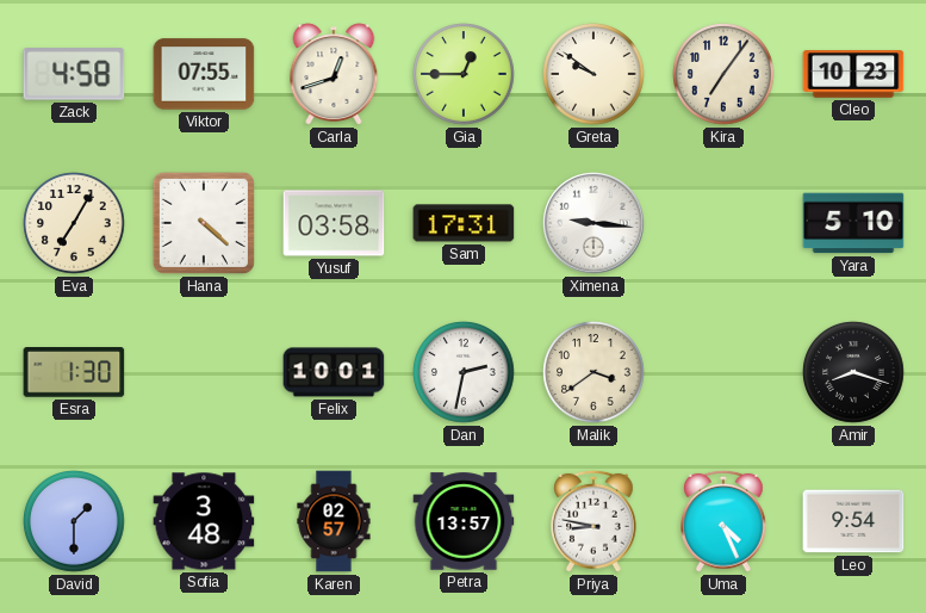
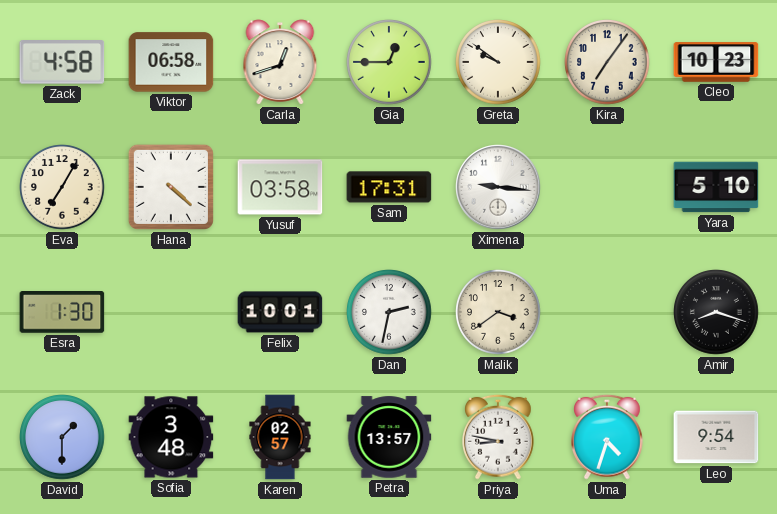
Viktor: 07:55 -> 06:58
Uma: 4:26 -> 4:33
